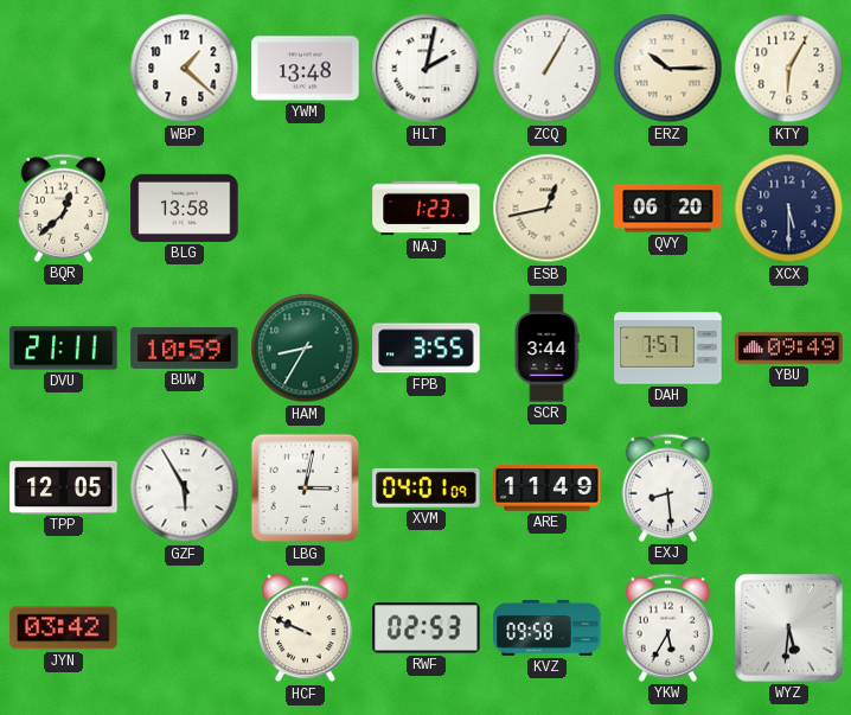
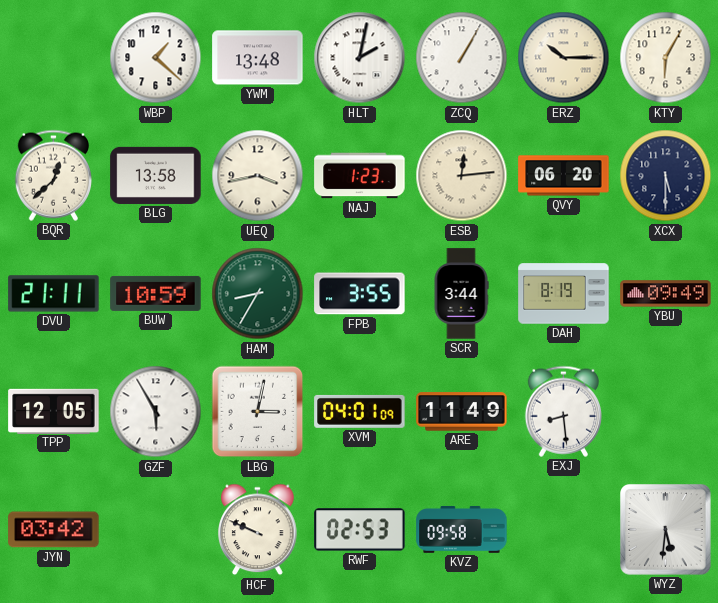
UEQ: none -> 3:43
ESB: 12:43 -> 12:14
DAH: 7:57 -> 8:19
YKW: 5:35 -> none
